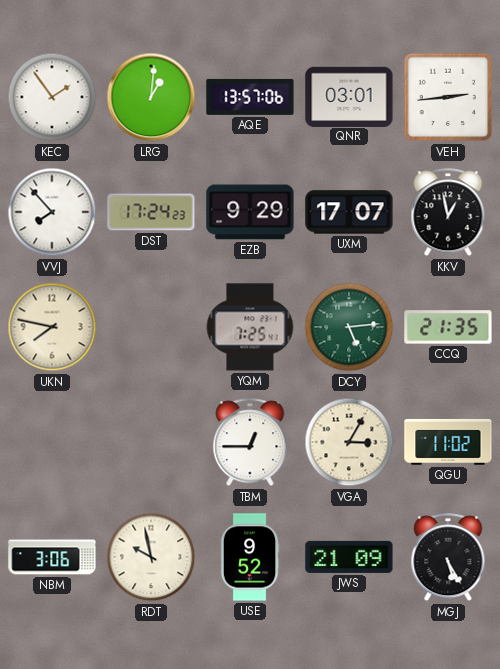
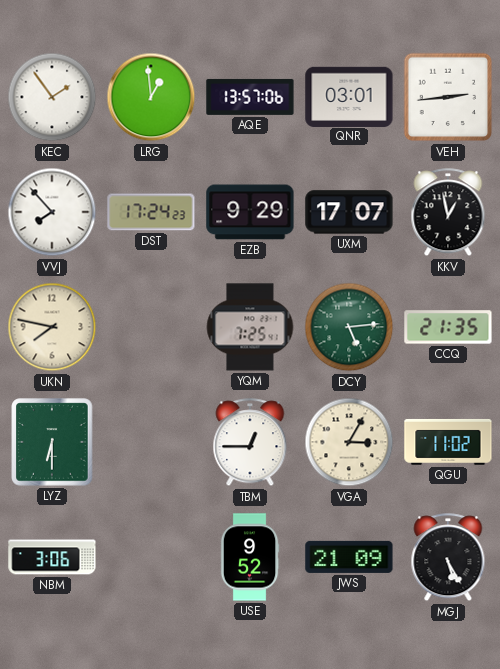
LRG: 1:01 -> 12:59
LYZ: none -> 6:30
RDT: 9:58 -> none
